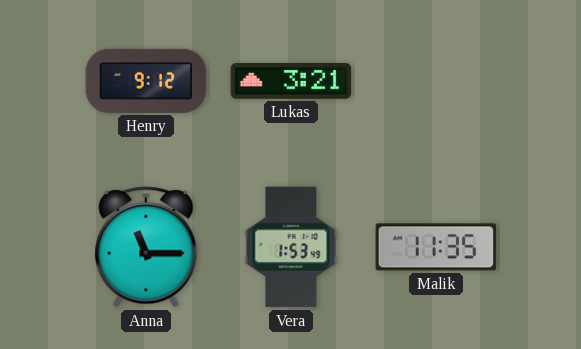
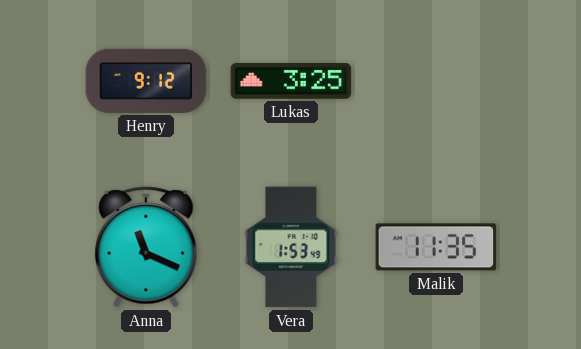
Lukas: 3:21 -> 3:25
Anna: 11:15 -> 11:19
